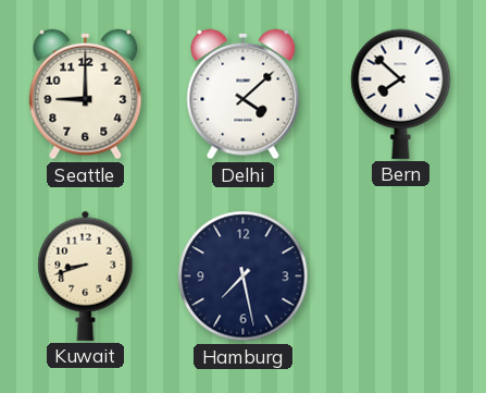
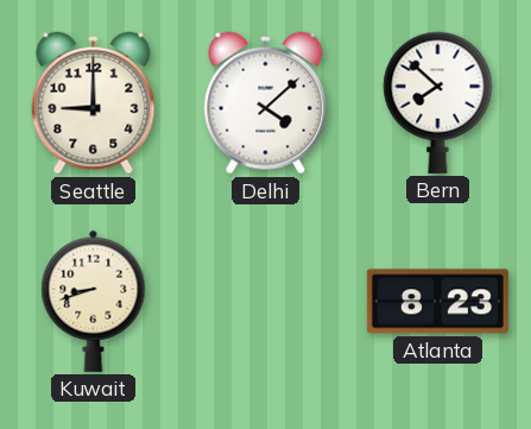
Hamburg: 7:28 -> none
Atlanta: none -> 8:23
